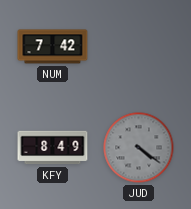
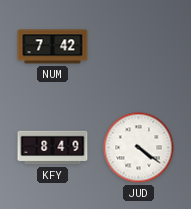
JUD dial: grey -> white
